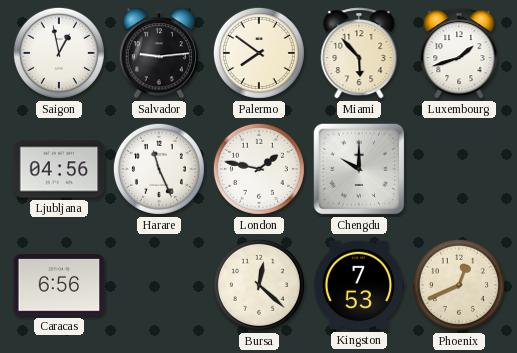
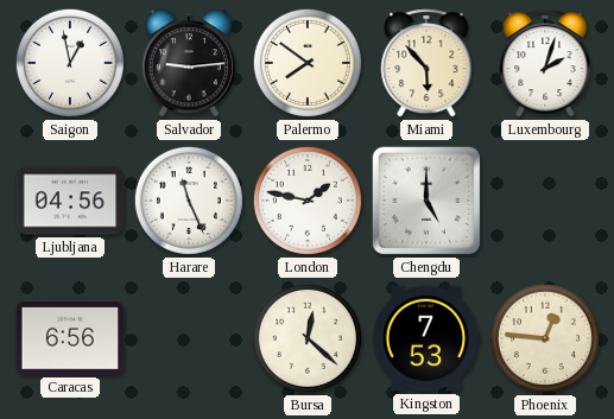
Luxembourg: 1:42 -> 2:03
Chengdu: 10:00 -> 5:00
Phoenix: 12:41 -> 12:46
